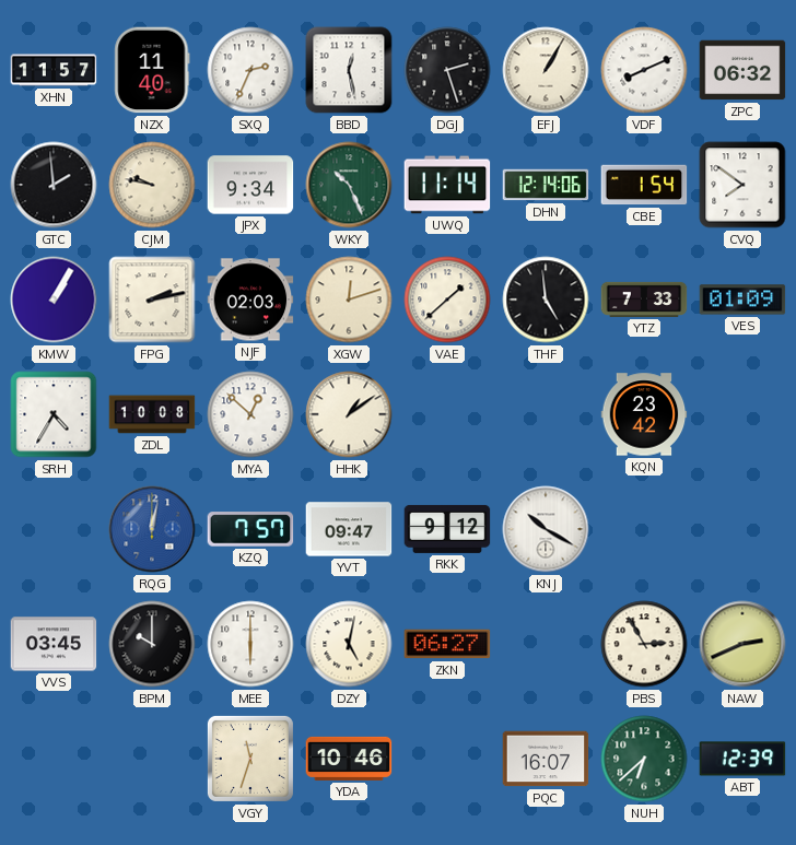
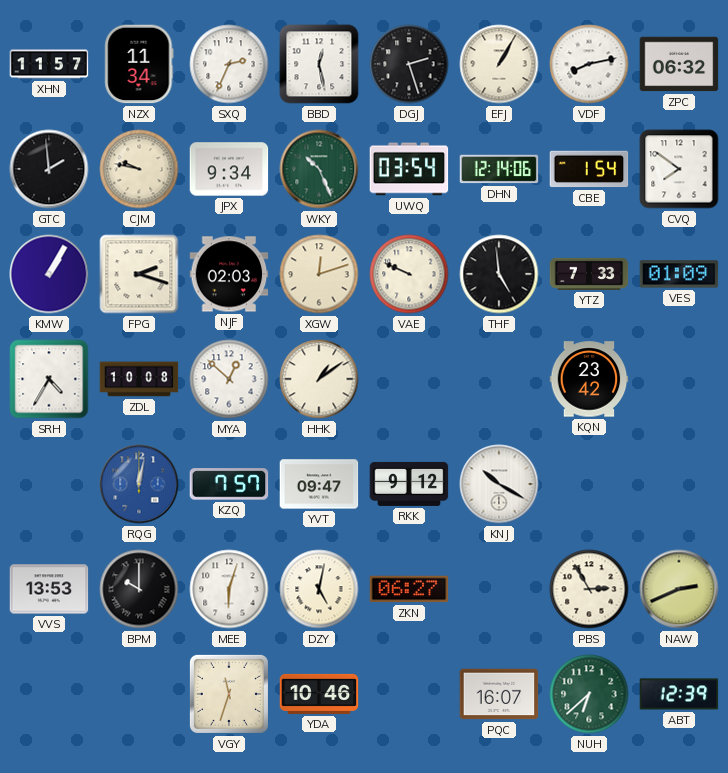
NZX: 11:40 -> 11:34
VDF: 8:11 -> 8:13
UWQ: 11:14 -> 03:54
FPG: 2:13 -> 2:18
VAE: 1:38 -> 9:49
VVS: 03:45 -> 13:53
MEE: 6:00 -> 6:03
